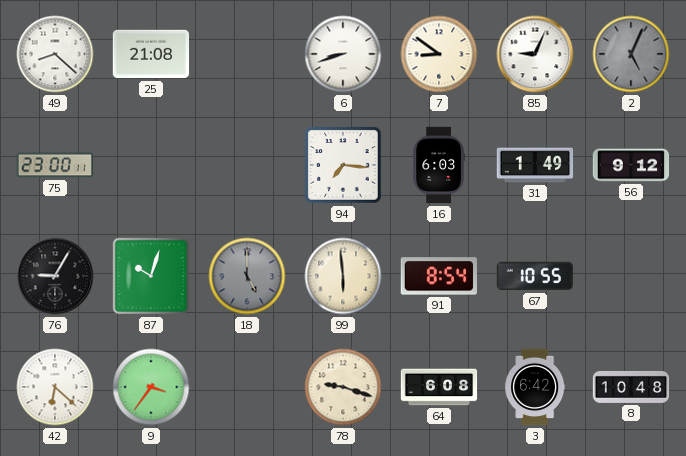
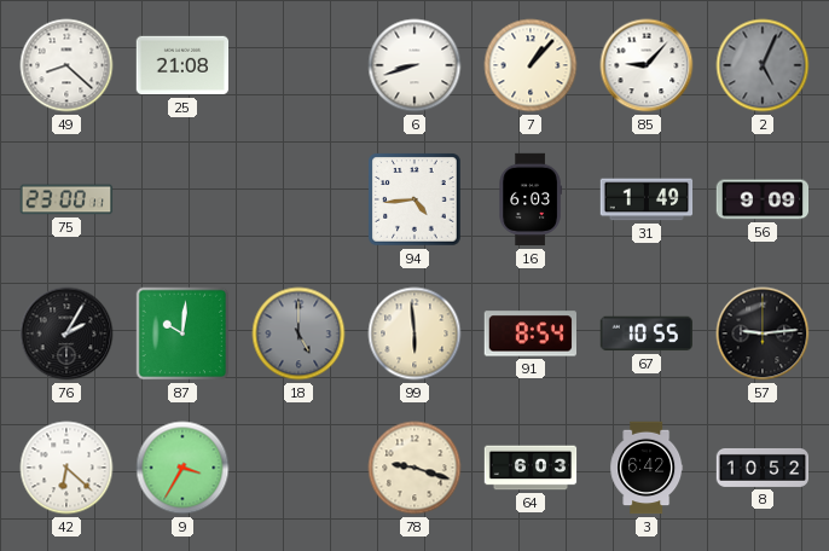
7: 8:51 -> 1:07
85: 9:04 -> 9:07
94: 7:16 -> 4:44
56: 9:12 -> 9:09
76: 9:05 -> 2:05
87: 10:03 -> 10:01
57: none -> 9:14
9: 3:36 -> 3:35
64: 6:08 -> 6:03
8: 10:48 -> 10:52
